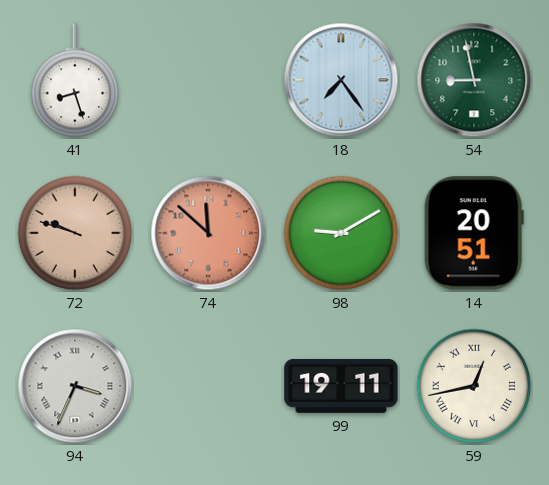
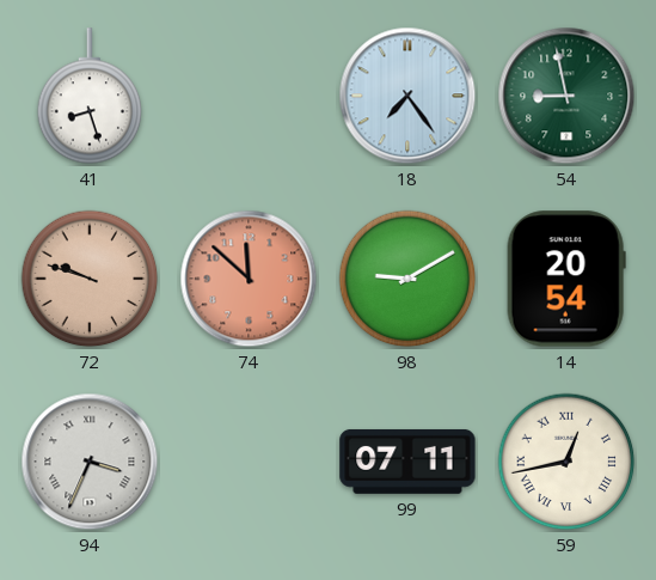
14: 20:51 -> 20:54
99: 19:11 -> 07:11
